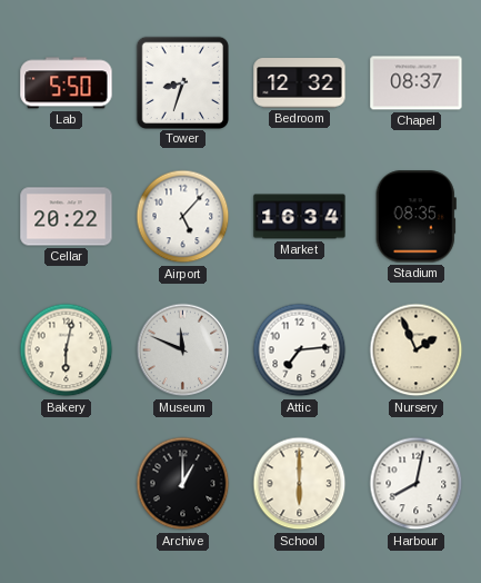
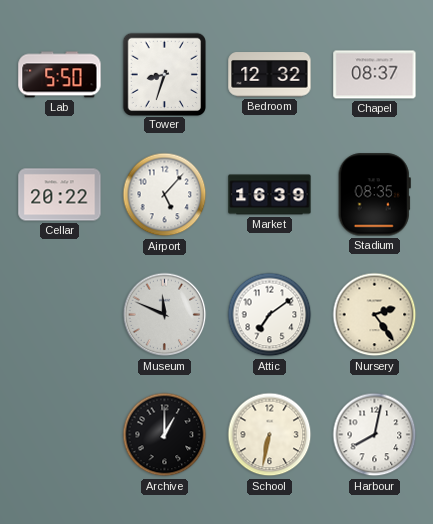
Market: 16:34 -> 16:39
Bakery: 6:02 -> none
Attic: 7:14 -> 7:09
Nursery: 1:56 -> 2:24
School: 6:00 -> 6:32
